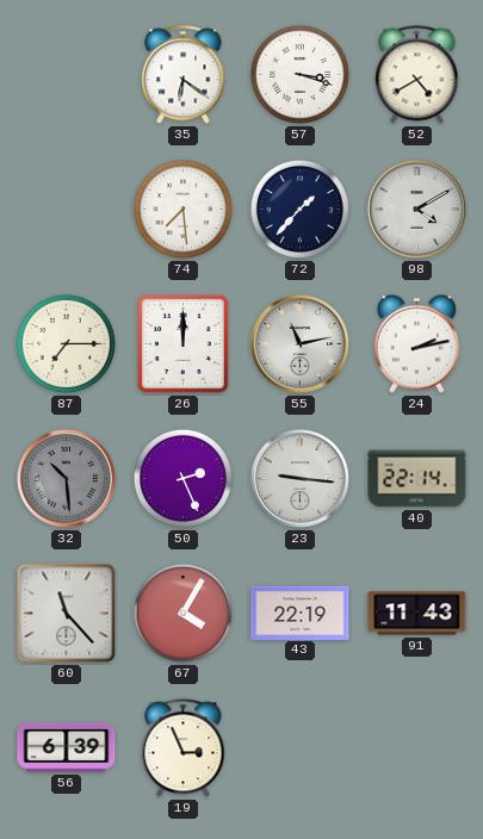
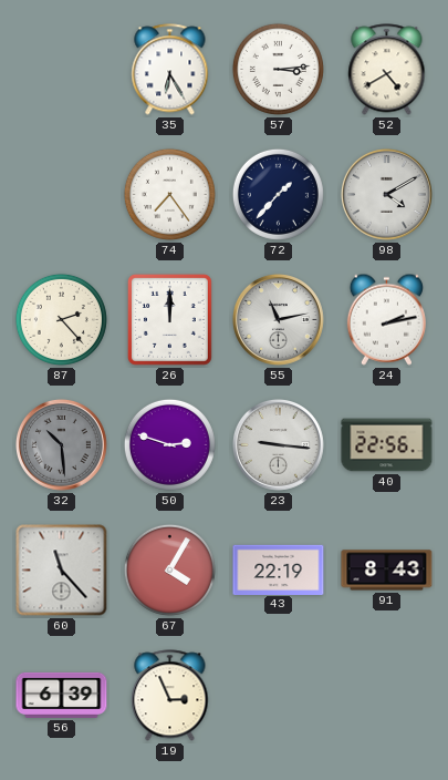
35: 6:21 -> 6:25
57: 3:18 -> 3:14
74: 7:29 -> 7:24
87: 7:15 -> 2:23
50: 2:26 -> 2:48
40: 22:14 -> 22:56
91: 11:43 -> 8:43
